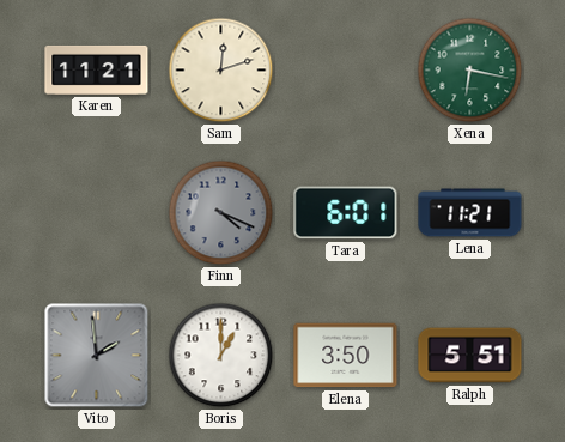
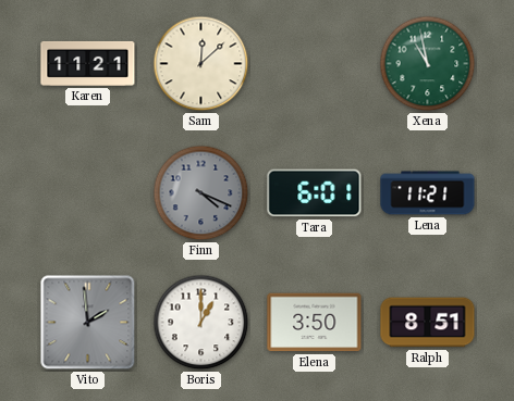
Sam: 12:12 -> 12:08
Xena: 6:17 -> 10:58
Ralph: 5:51 -> 8:51
